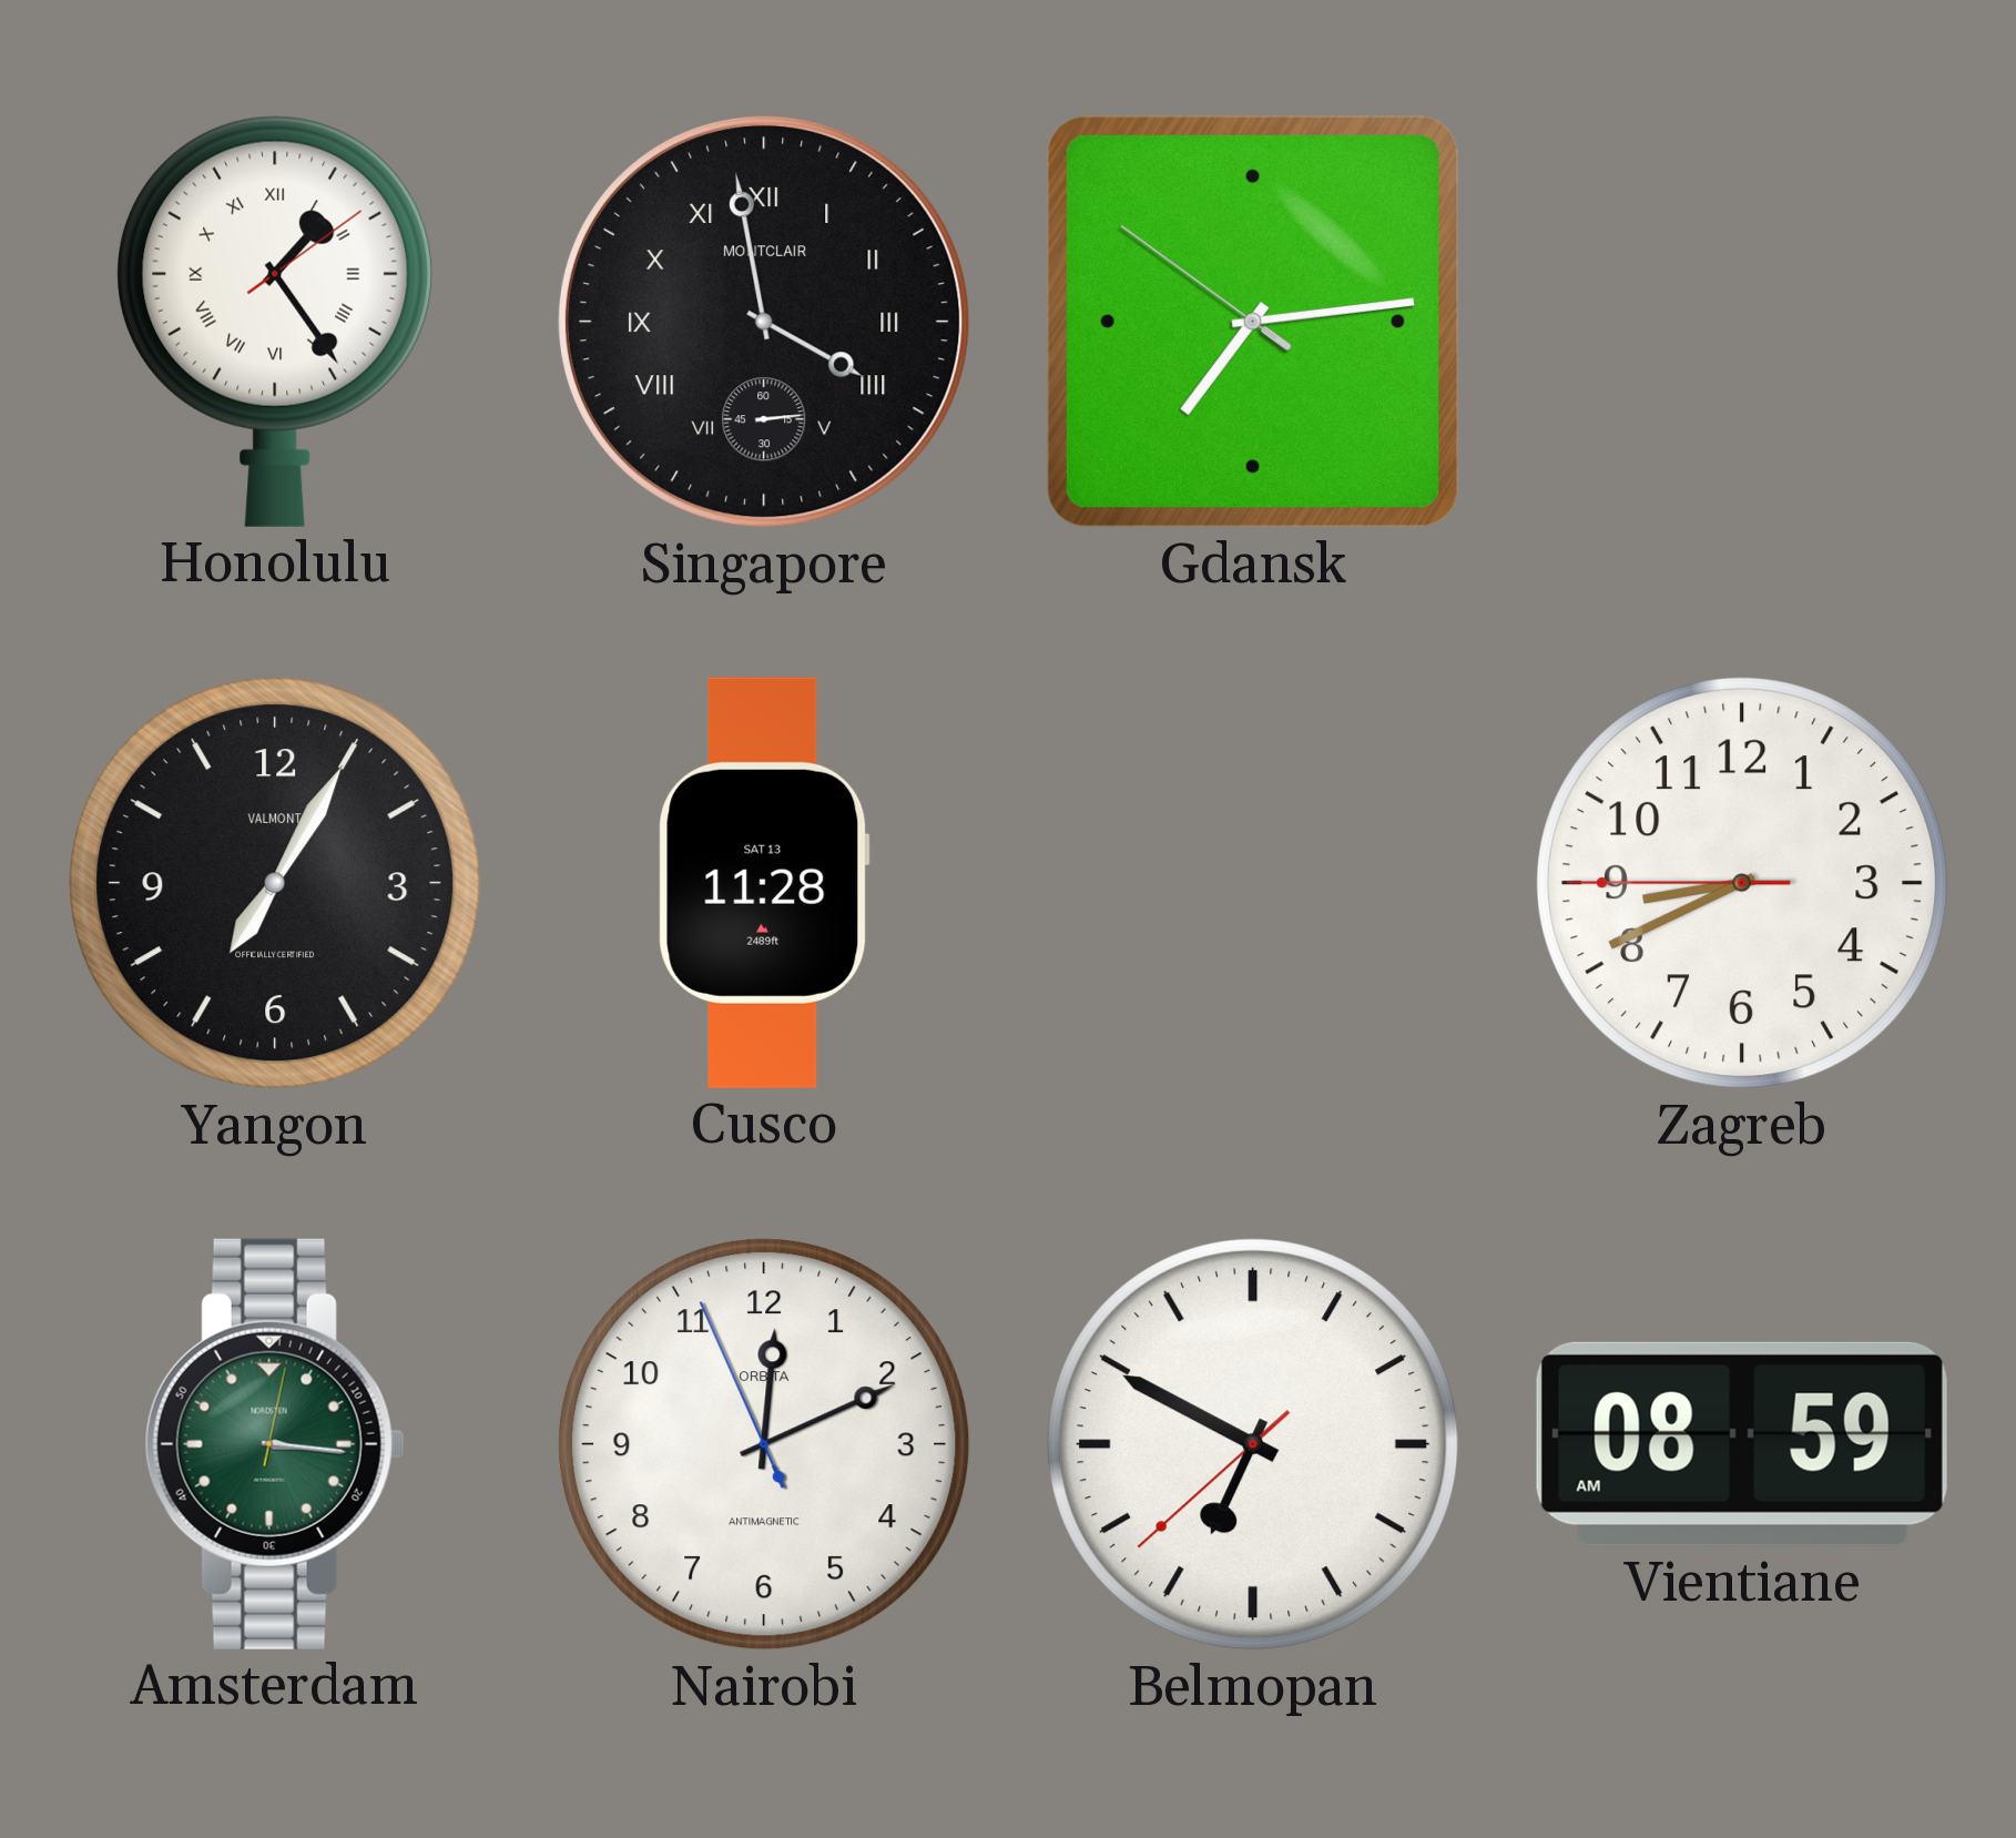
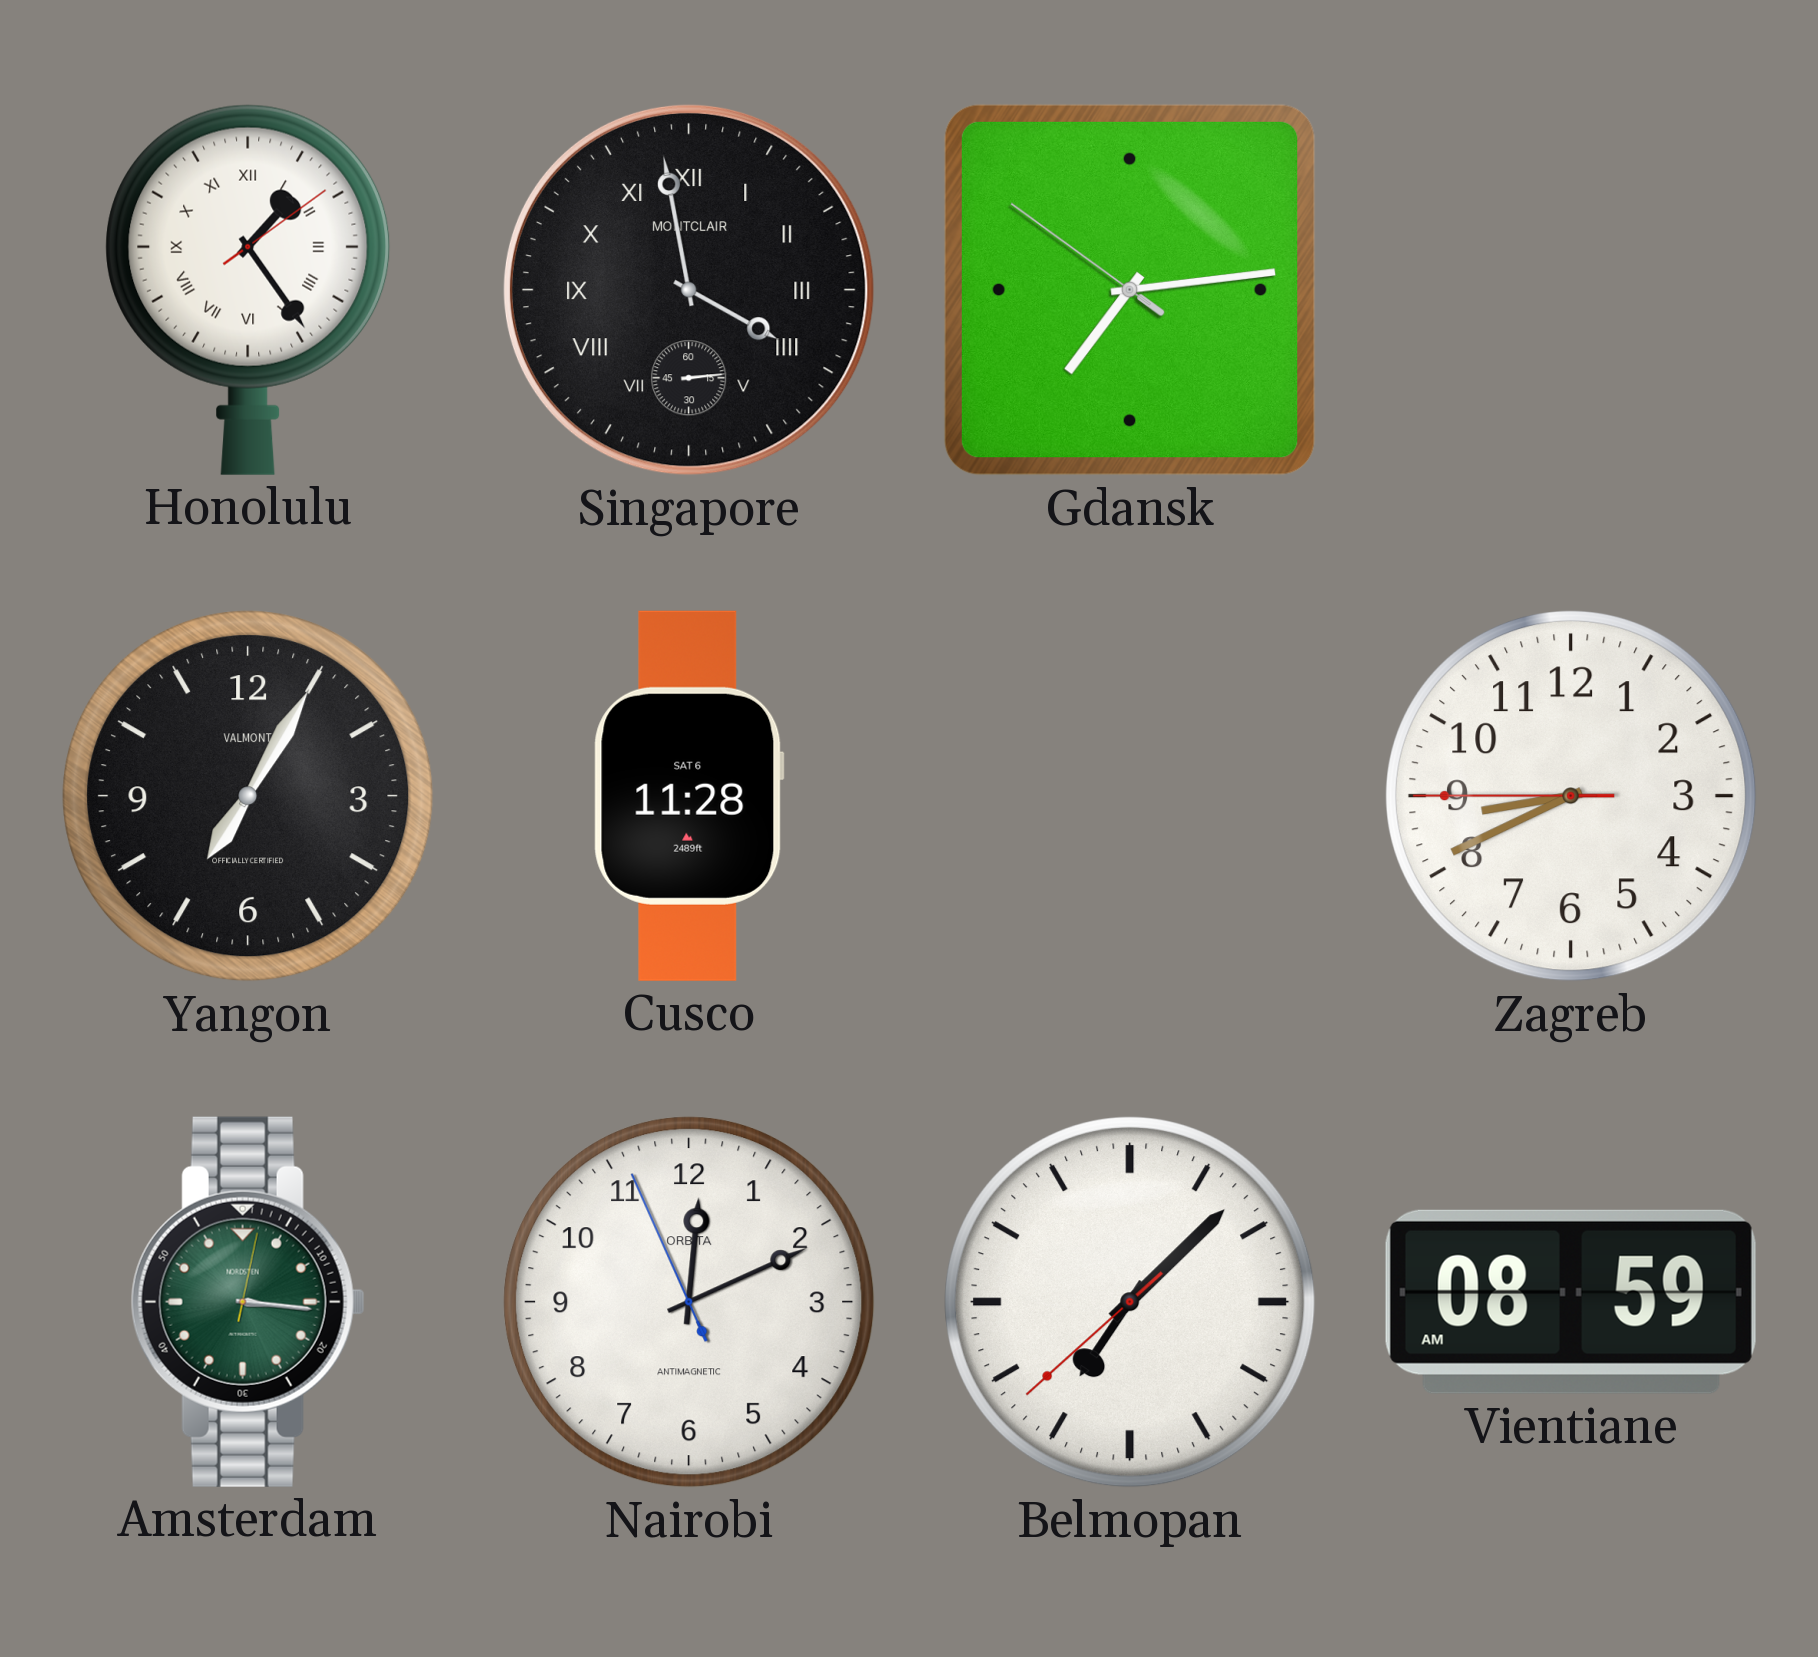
Cusco date: SAT 13 -> SAT 6
Belmopan: 6:49 -> 7:07
